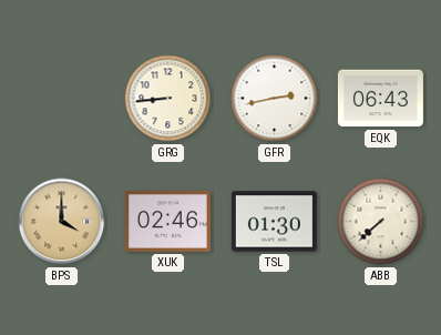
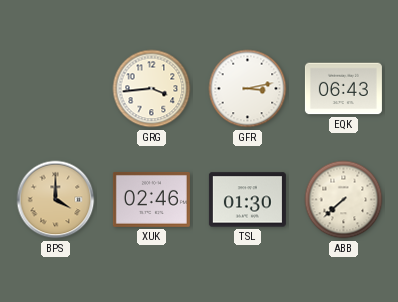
GRG: 8:44 -> 3:44
GFR: 2:43 -> 3:13
